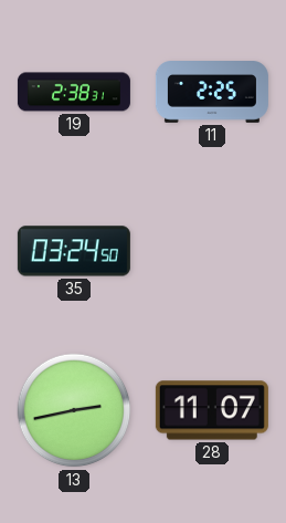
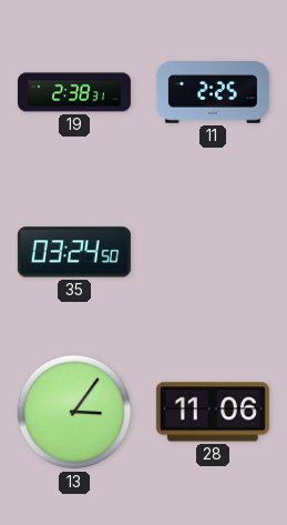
13: 2:43 -> 3:06
28: 11:07 -> 11:06
